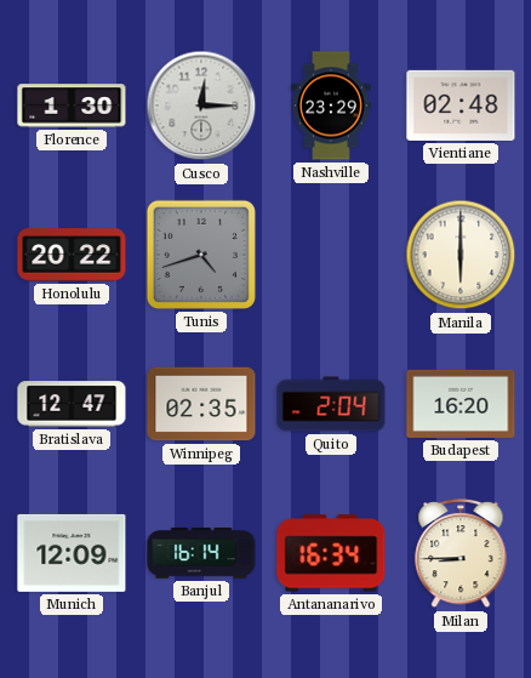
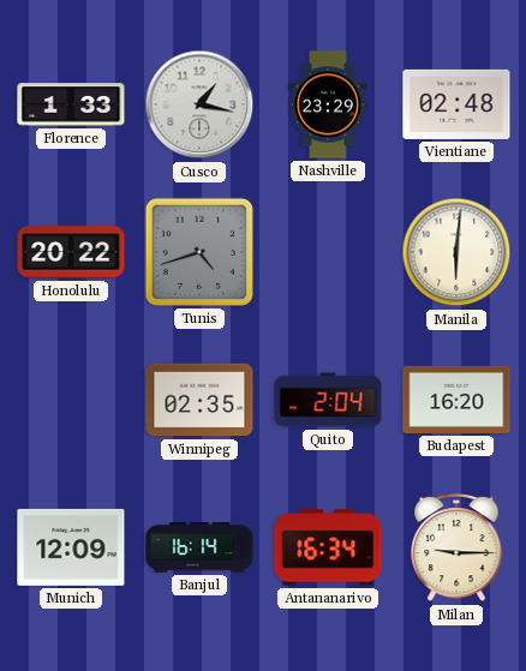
Florence: 1:30 -> 1:33
Cusco: 12:15 -> 1:17
Manila: 6:00 -> 6:01
Bratislava: 12:47 -> none
Milan: 8:45 -> 9:15
